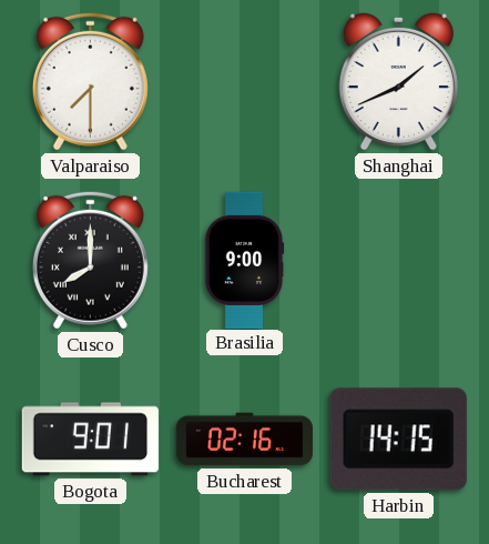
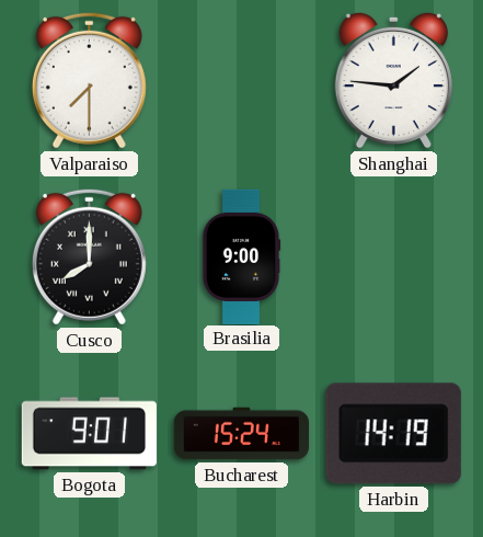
Shanghai: 1:41 -> 1:46
Bucharest: 02:16 -> 15:24
Harbin: 14:15 -> 14:19
